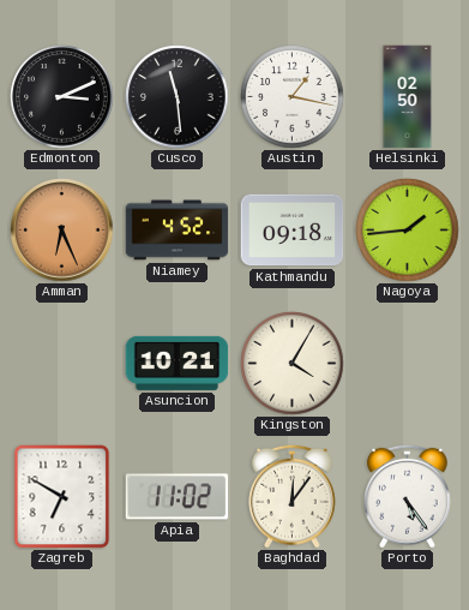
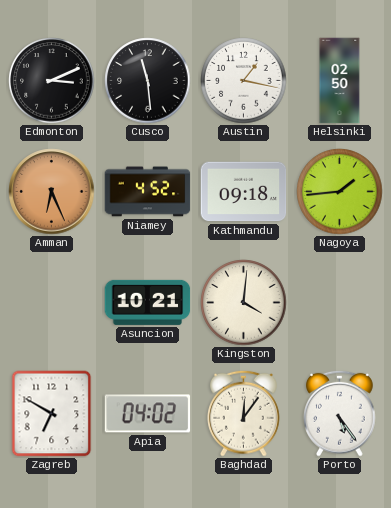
Kingston: 4:05 -> 4:01
Apia: 11:02 -> 04:02
